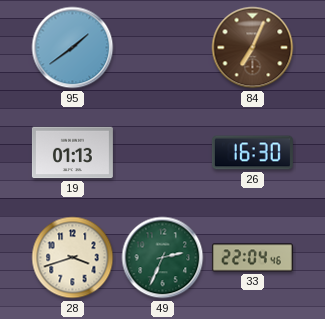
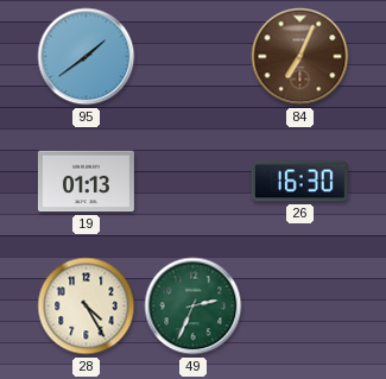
28: 3:42 -> 4:25
33: 22:04 -> none
